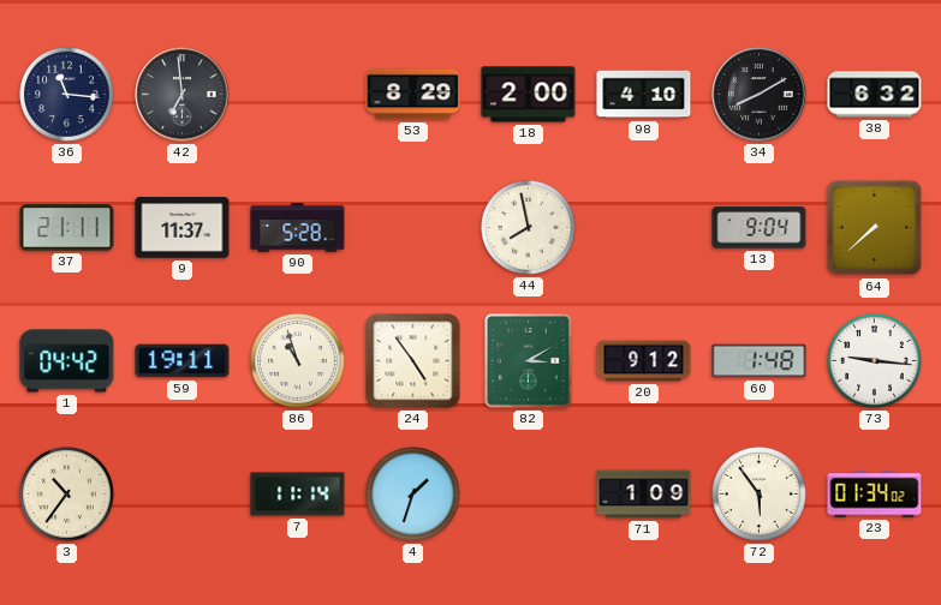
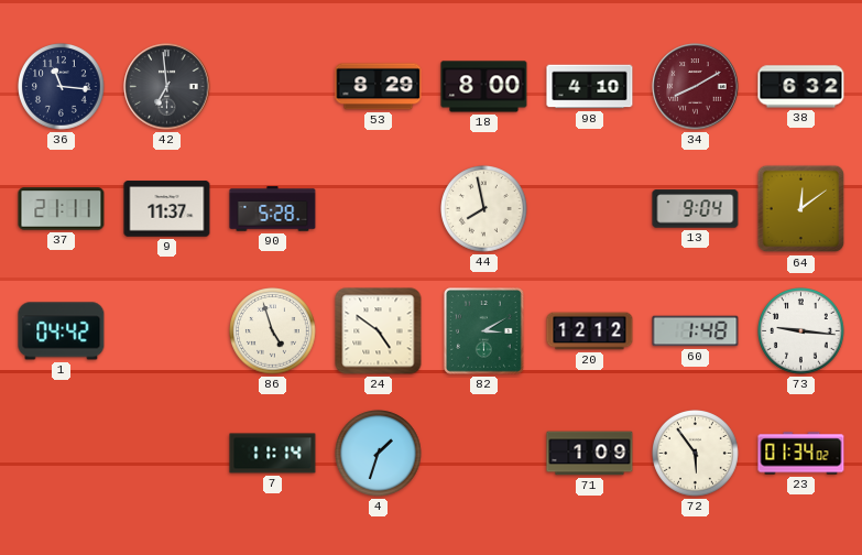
18: 2:00 -> 8:00
34 dial: black -> burgundy
64: 7:38 -> 12:09
59: 19:11 -> none
86: 10:57 -> 4:57
24: 4:54 -> 4:51
20: 9:12 -> 12:12
3: 10:36 -> none
